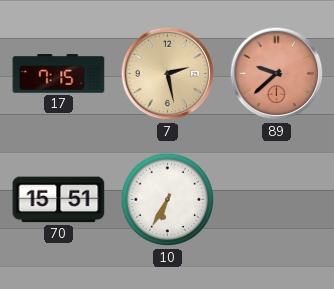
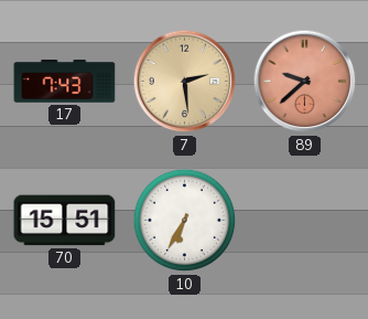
17: 7:15 -> 7:43
7: 2:28 -> 2:29
